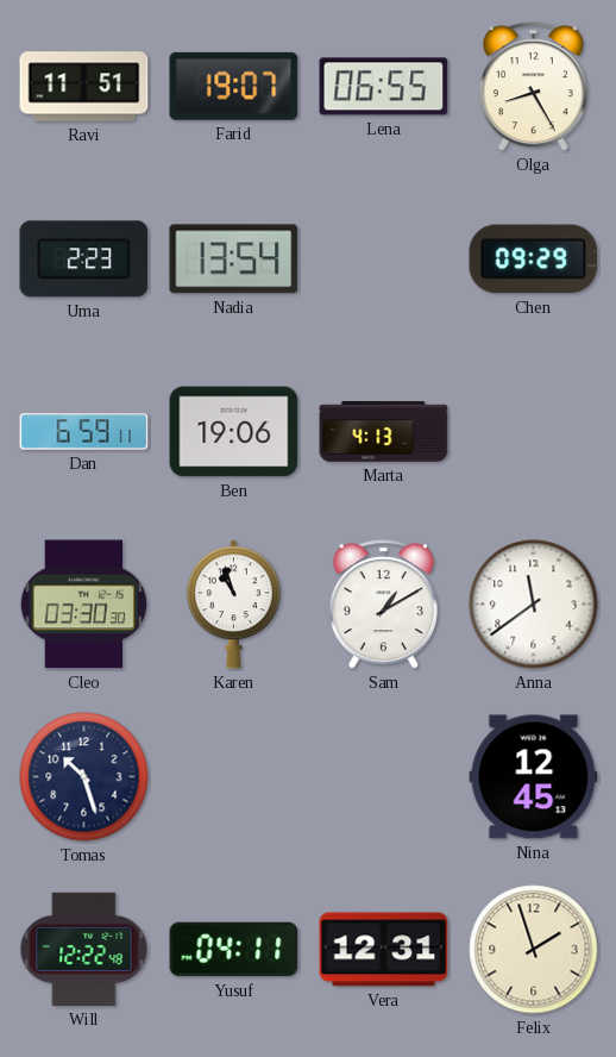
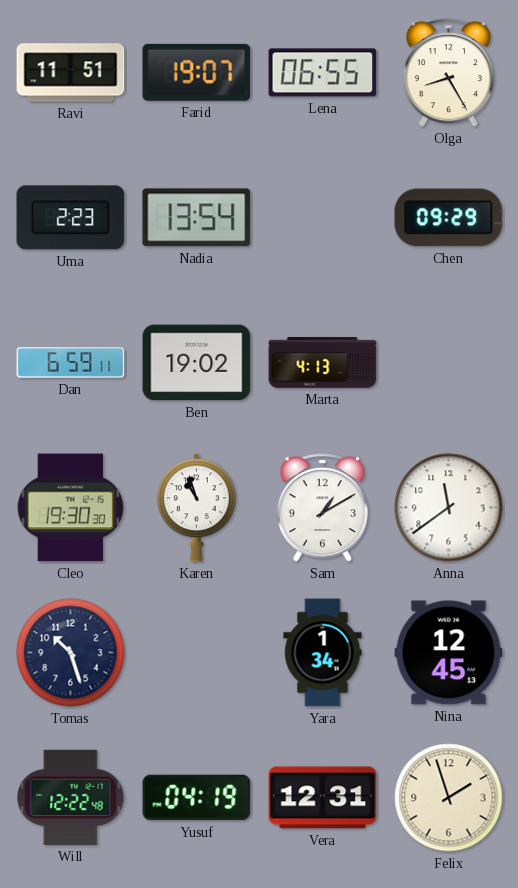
Ben: 19:06 -> 19:02
Cleo: 03:30 -> 19:30
Yara: none -> 1:34
Yusuf: 04:11 -> 04:19
